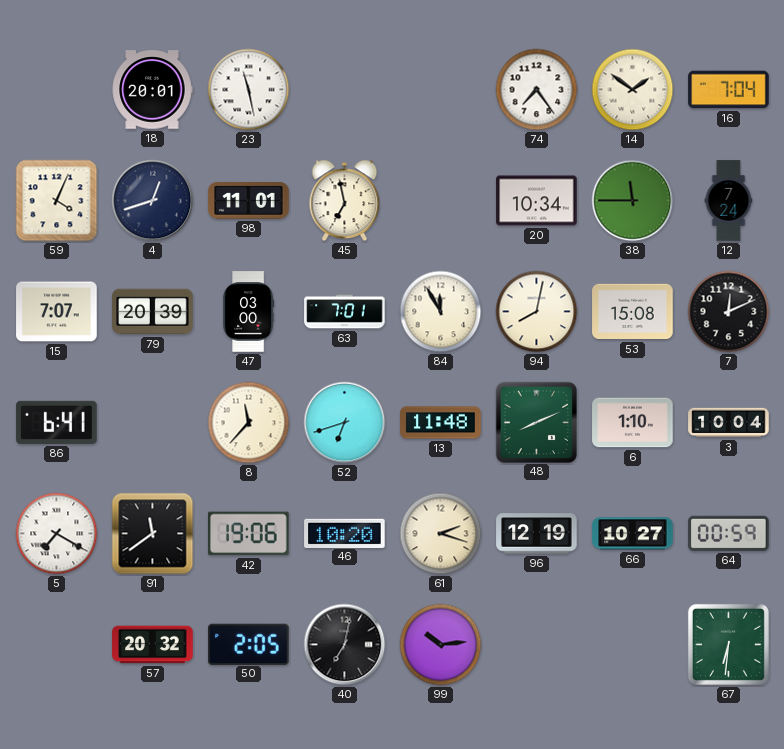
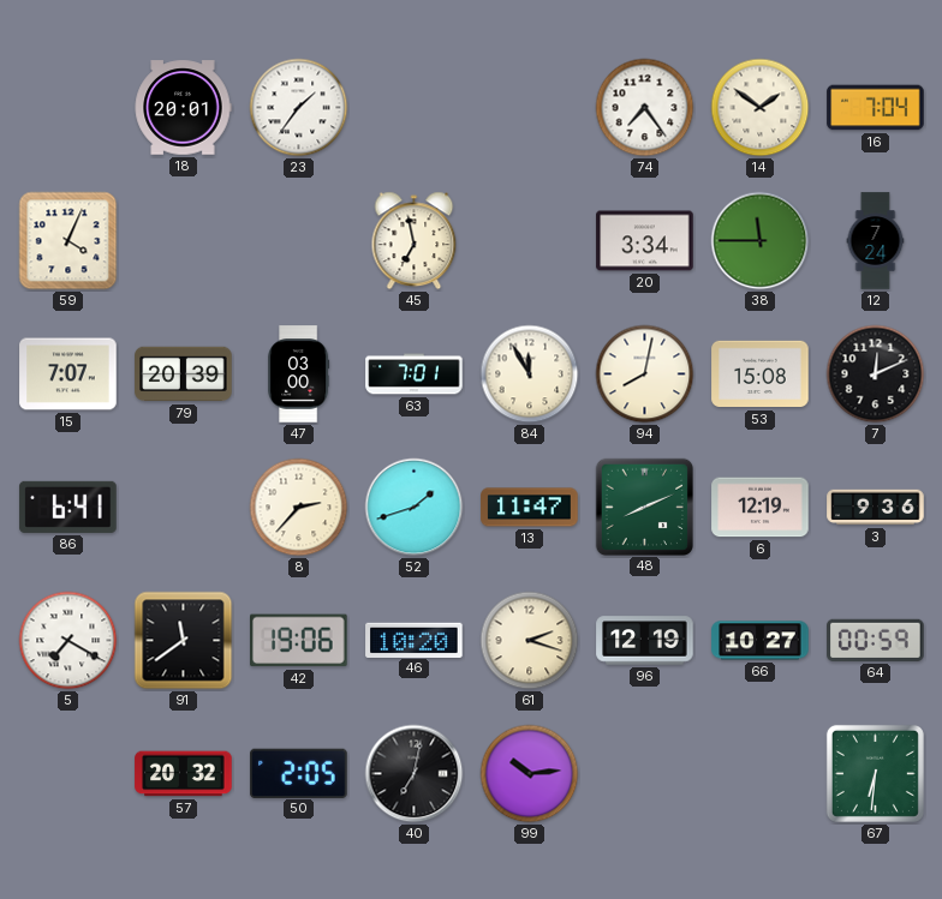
23: 11:28 -> 1:36
4: 12:42 -> none
98: 11:01 -> none
20: 10:34 -> 3:34
8: 11:37 -> 2:37
52: 6:42 -> 1:42
13: 11:48 -> 11:47
6: 1:10 -> 12:19
3: 10:04 -> 9:36
